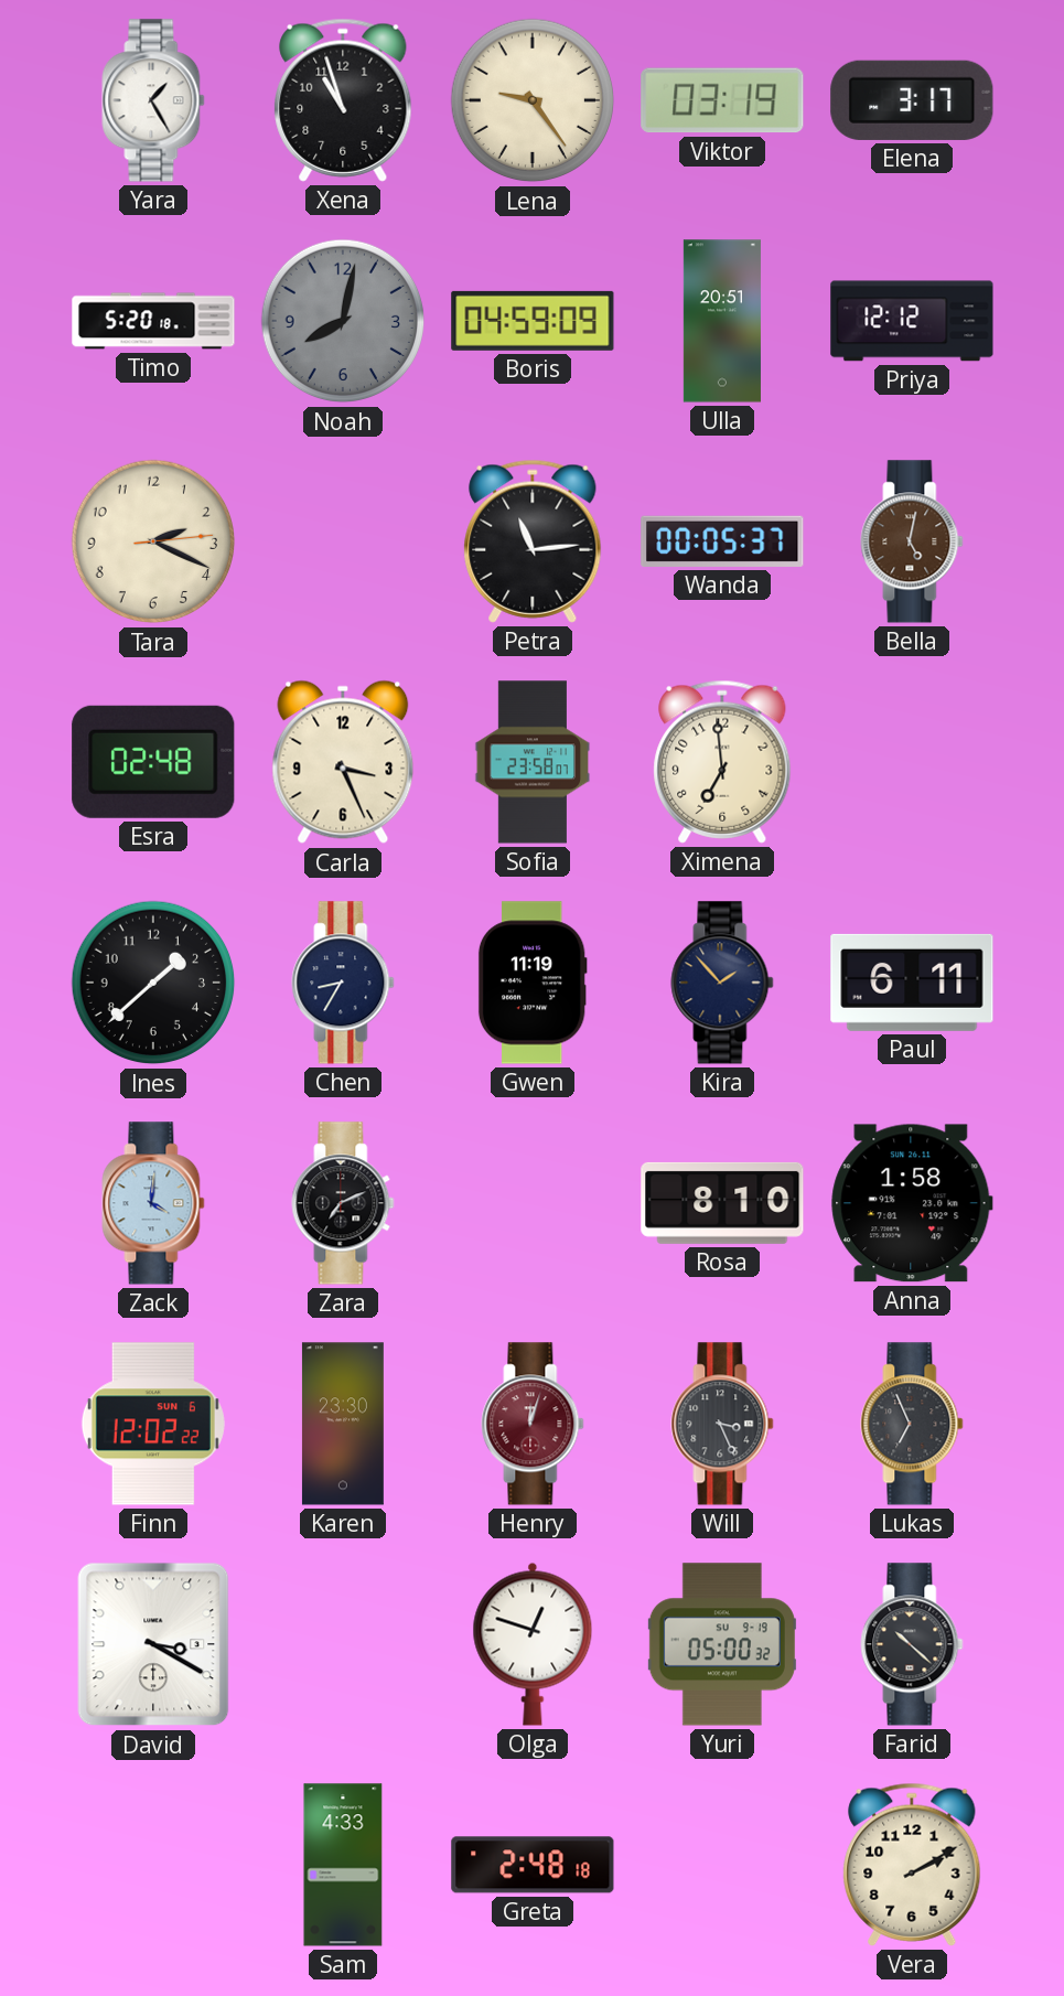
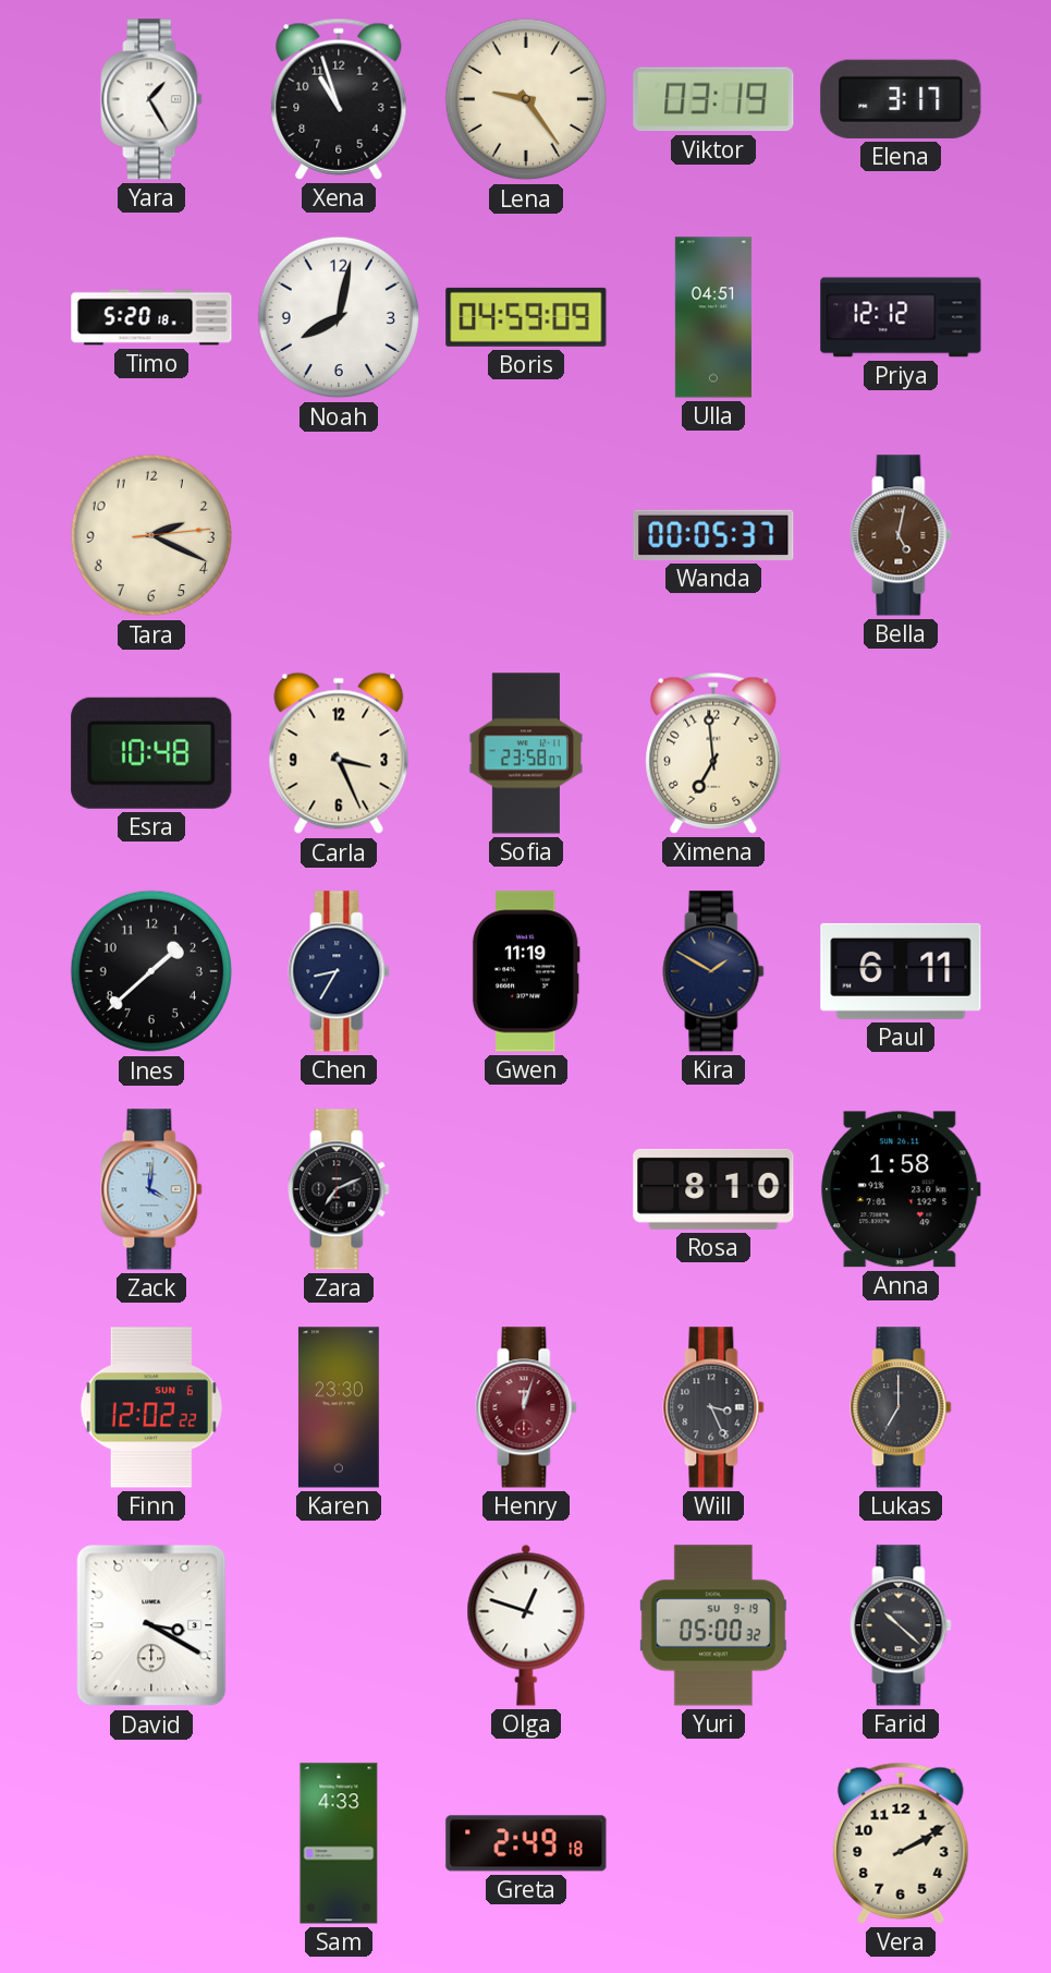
Noah dial: grey -> white
Ulla: 20:51 -> 04:51
Petra: 11:14 -> none
Esra: 02:48 -> 10:48
Kira: 1:53 -> 1:50
Lukas: 6:56 -> 7:00
Greta: 2:48 -> 2:49
